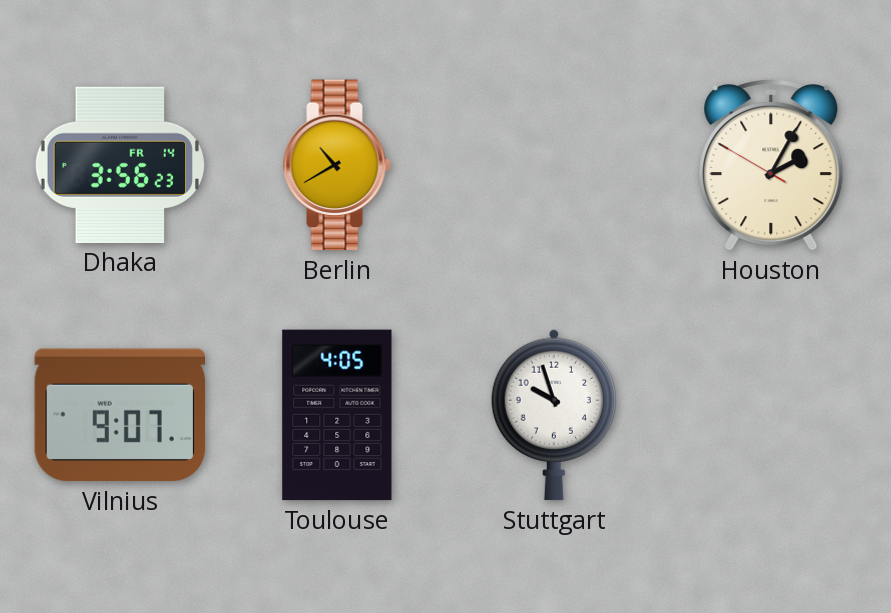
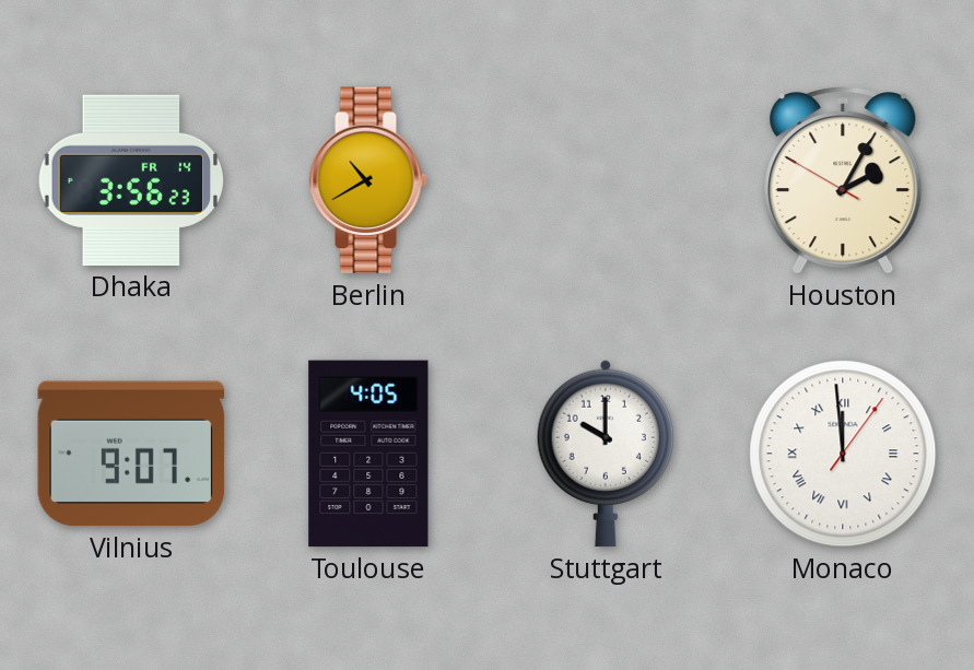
Stuttgart: 9:57 -> 10:00
Monaco: none -> 11:59
